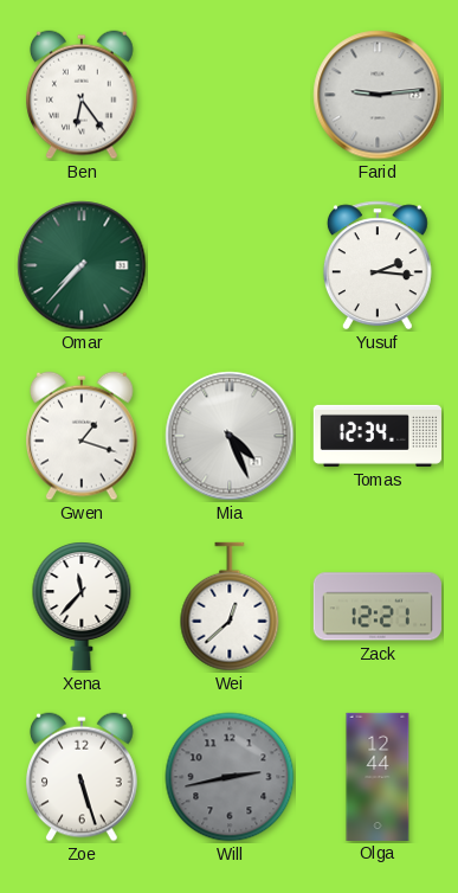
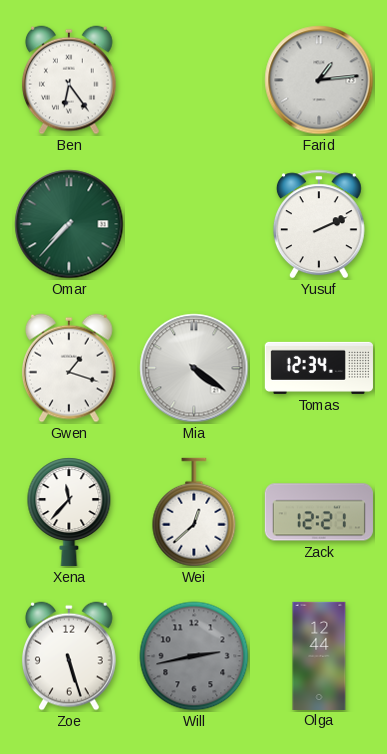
Farid: 9:14 -> 1:14
Yusuf: 2:16 -> 2:11
Mia: 4:26 -> 4:21
